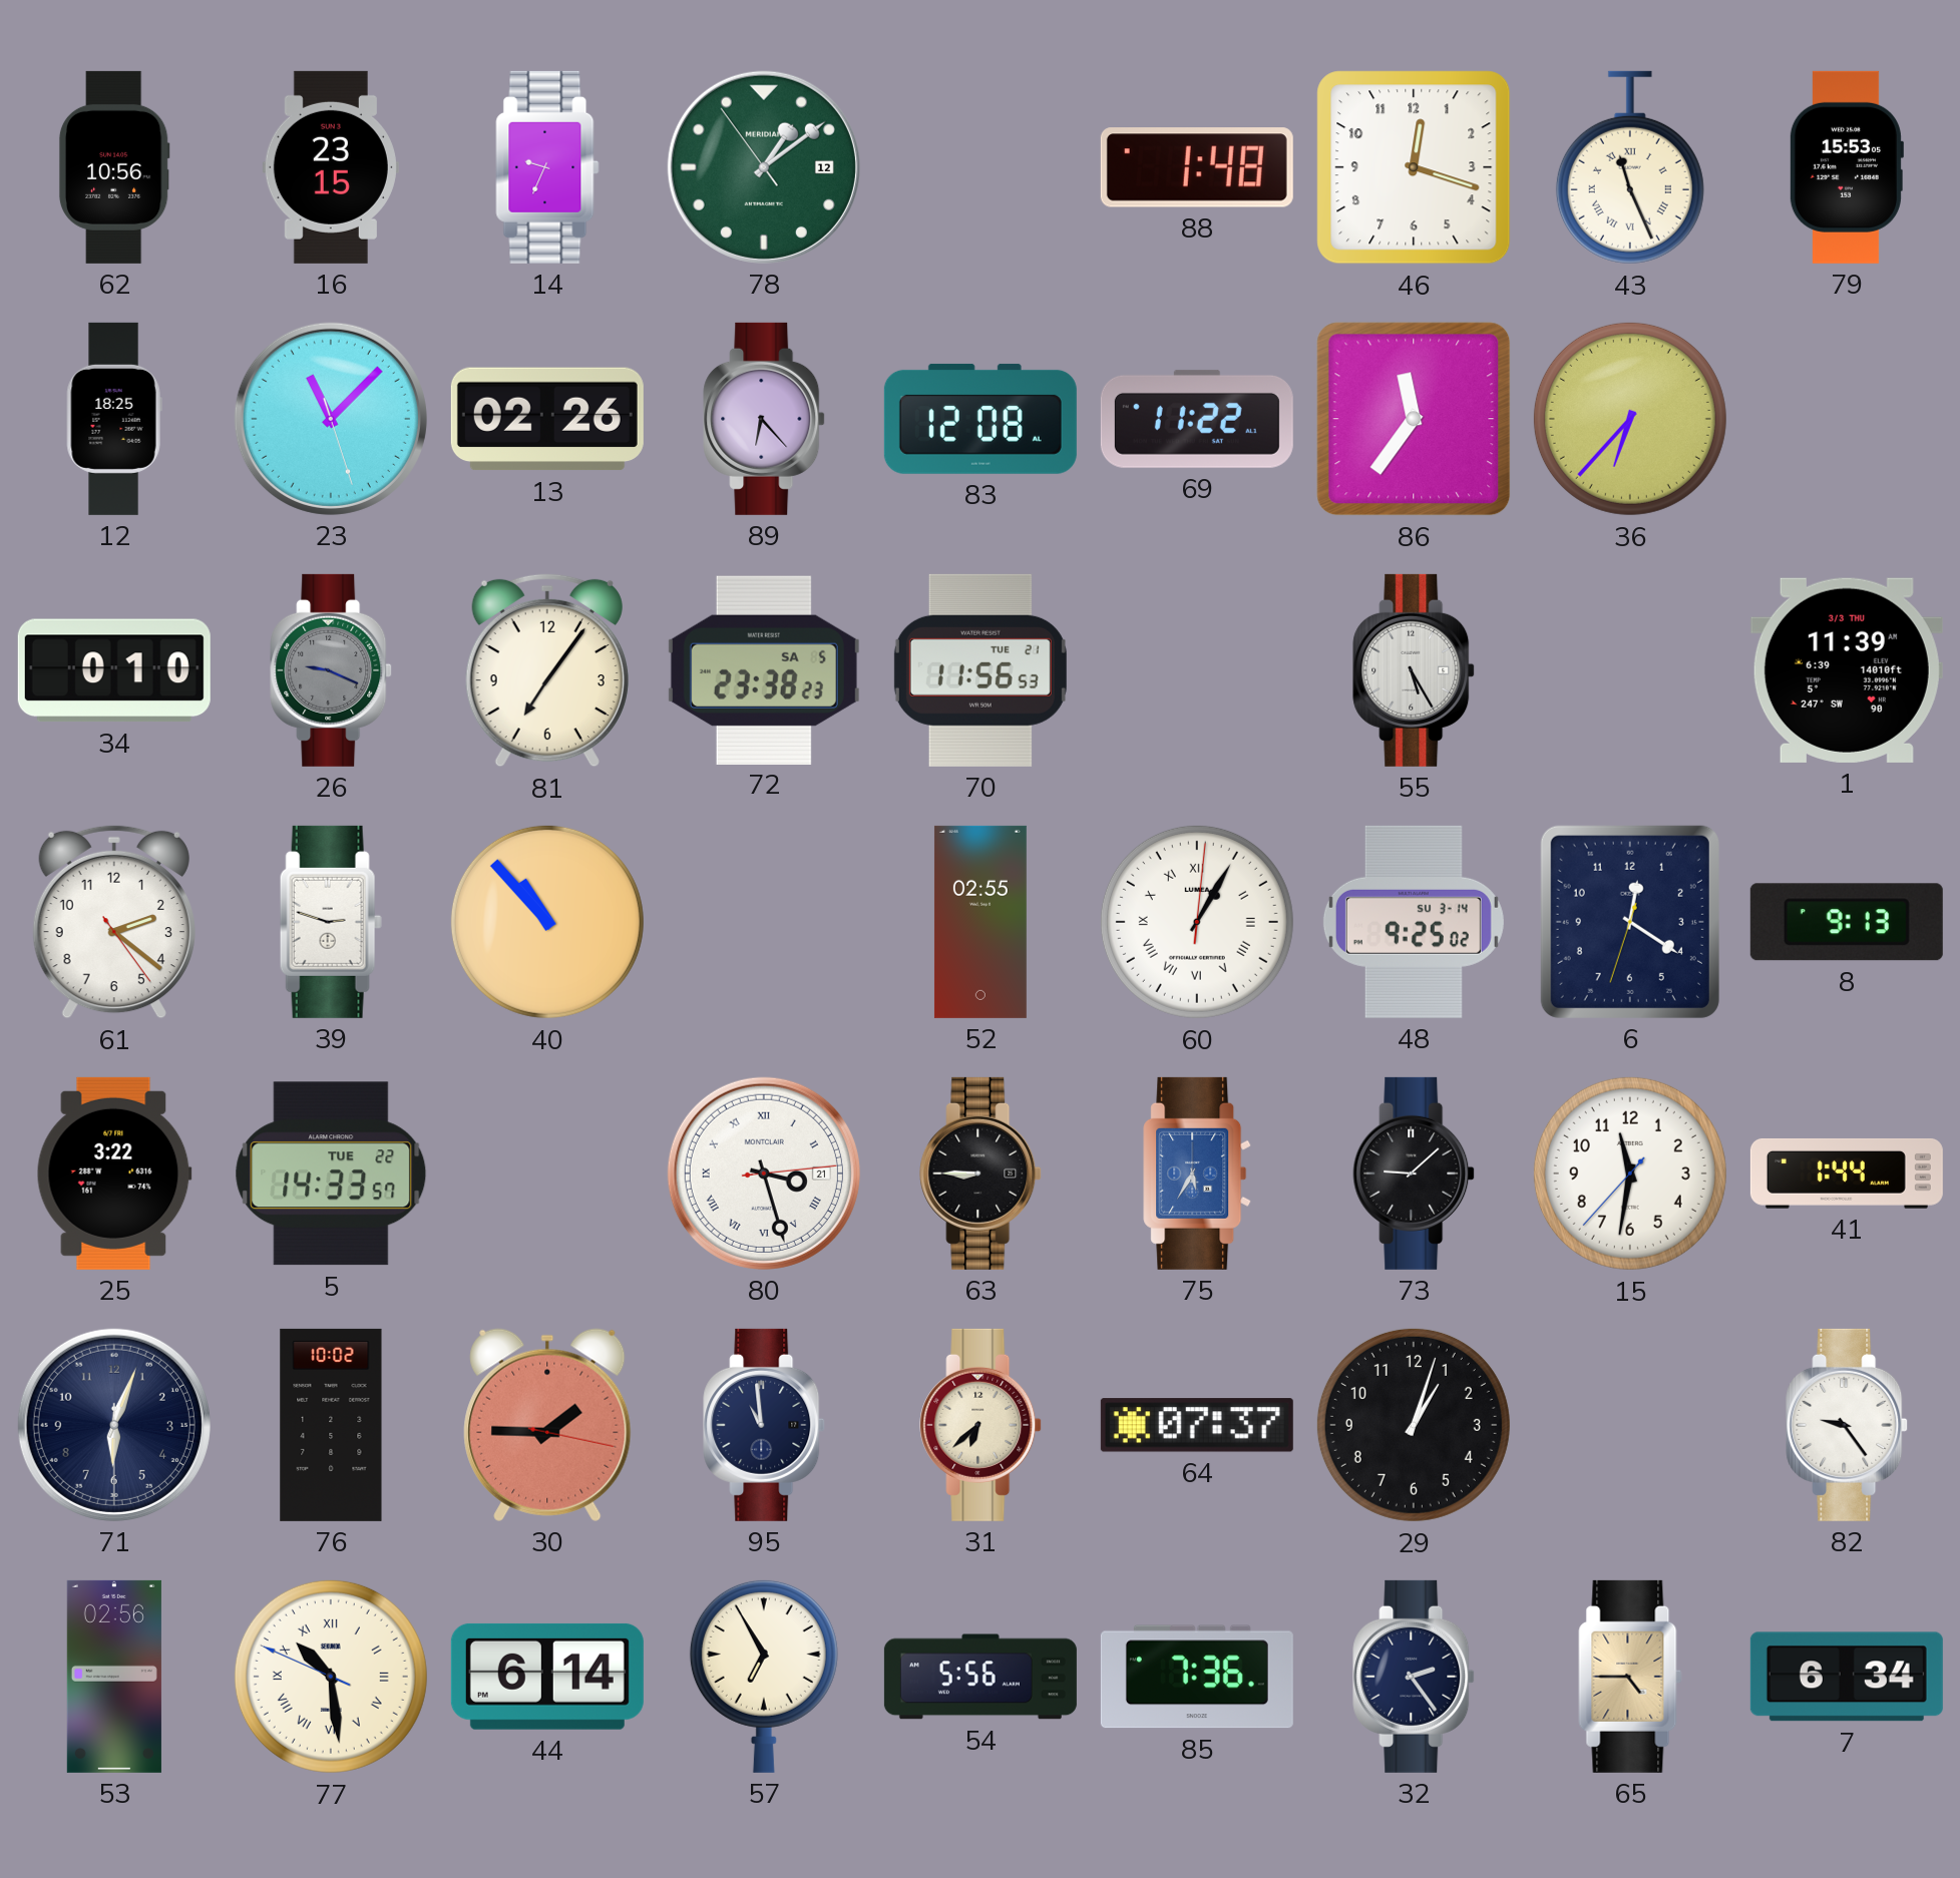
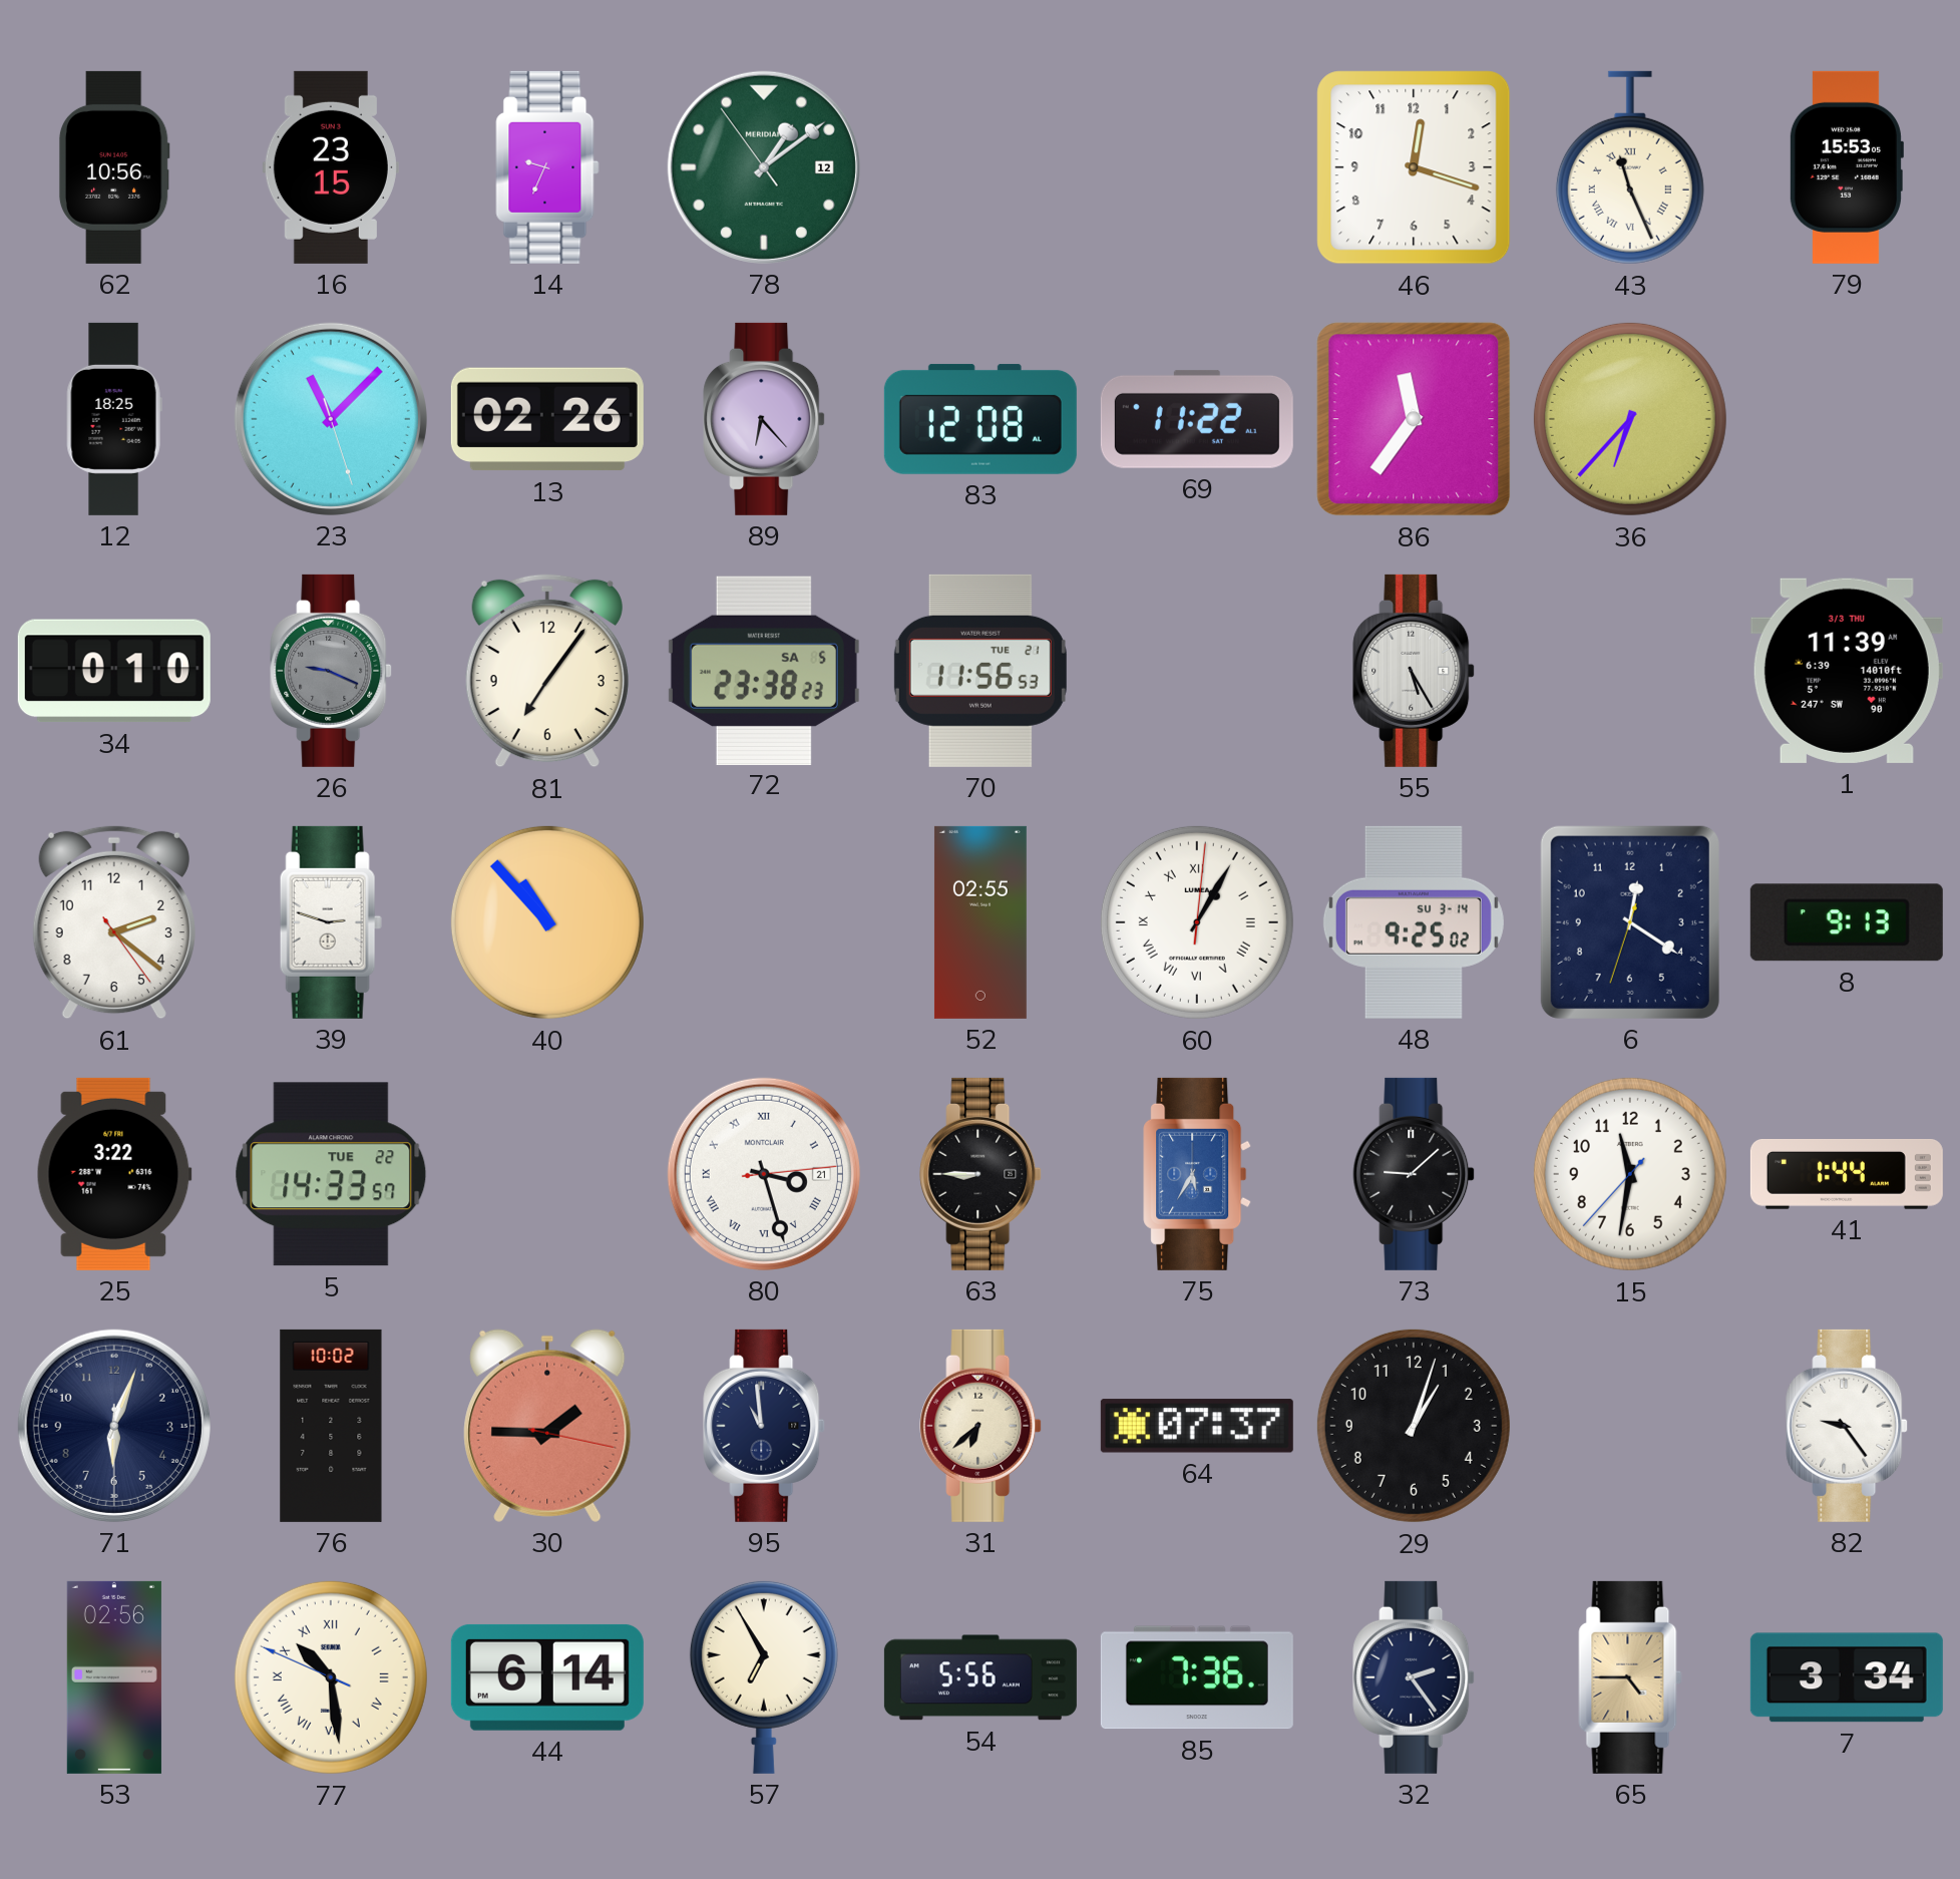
88: 1:48 -> none
7: 6:34 -> 3:34
